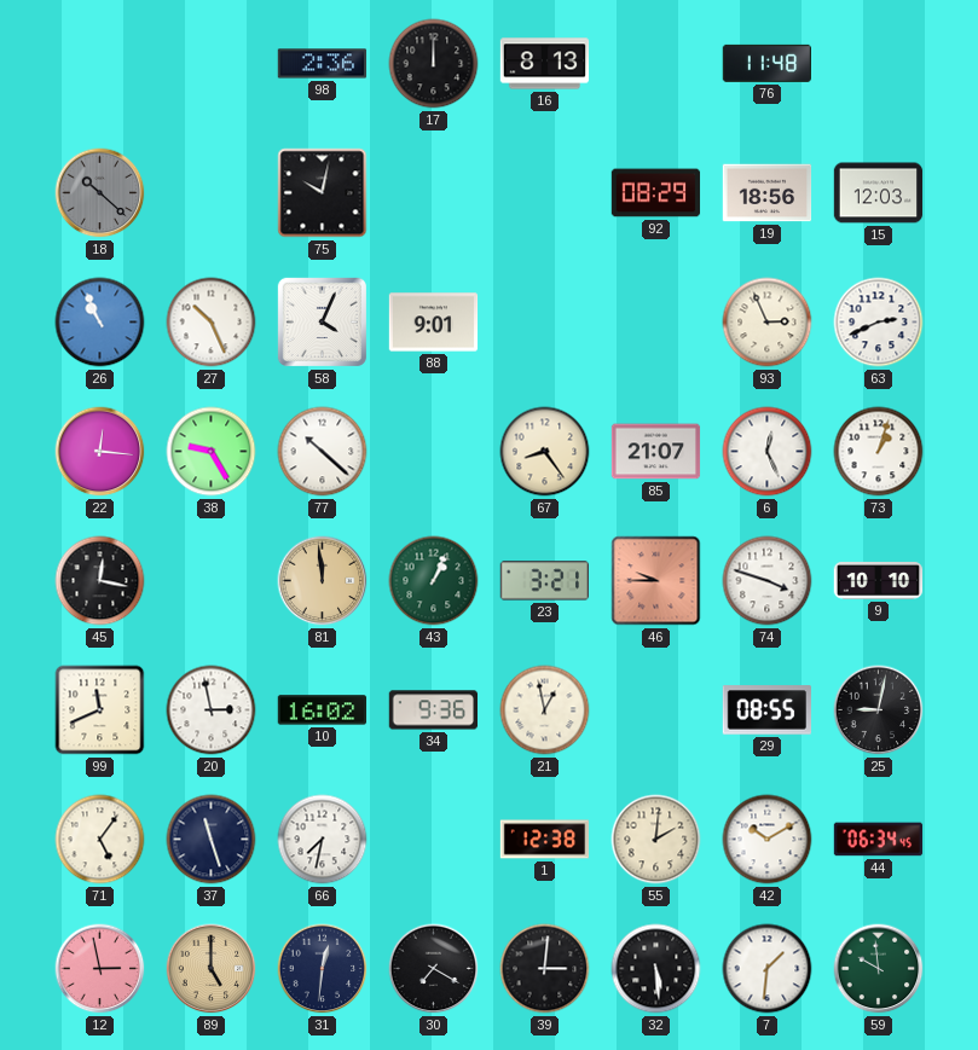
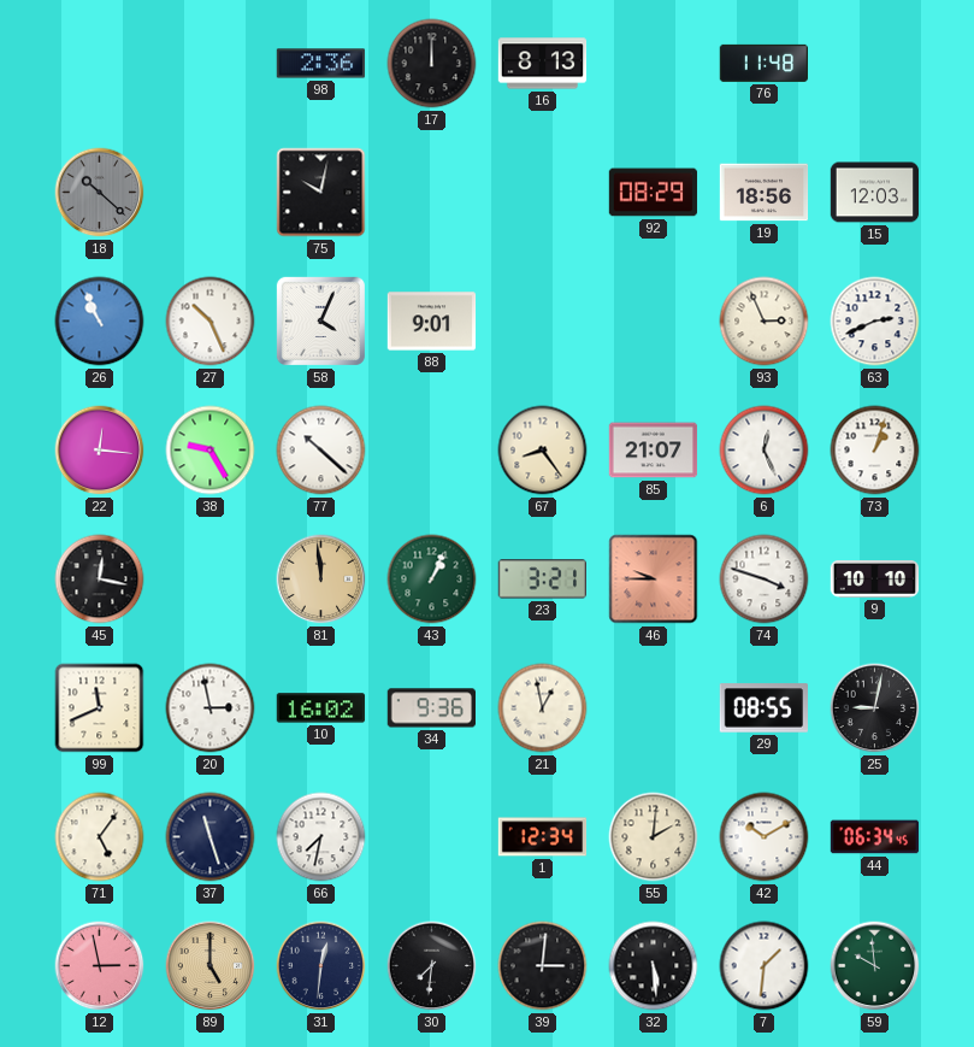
1: 12:38 -> 12:34
30: 7:20 -> 7:31
